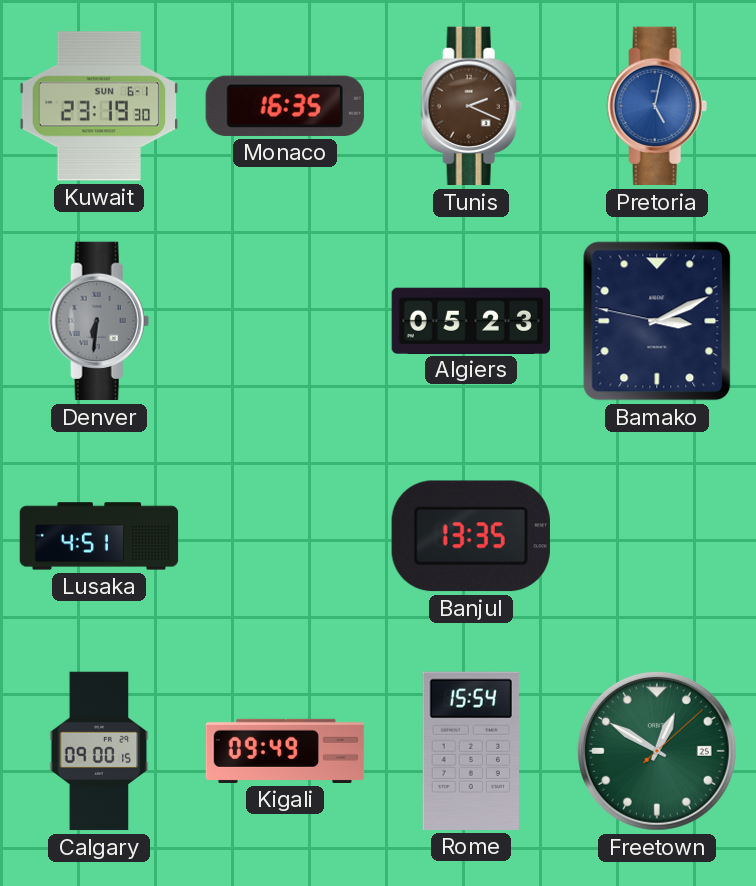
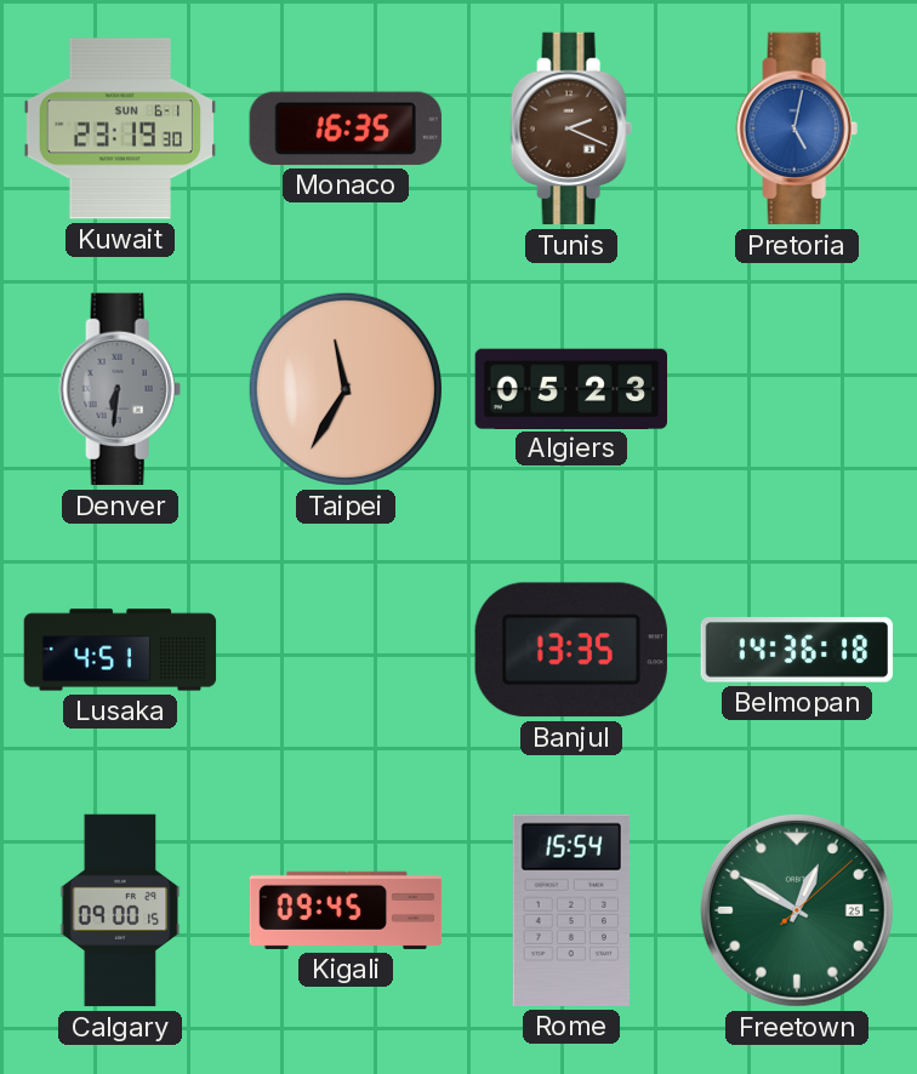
Taipei: none -> 11:35
Bamako: 3:10 -> none
Belmopan: none -> 14:36
Kigali: 09:49 -> 09:45
